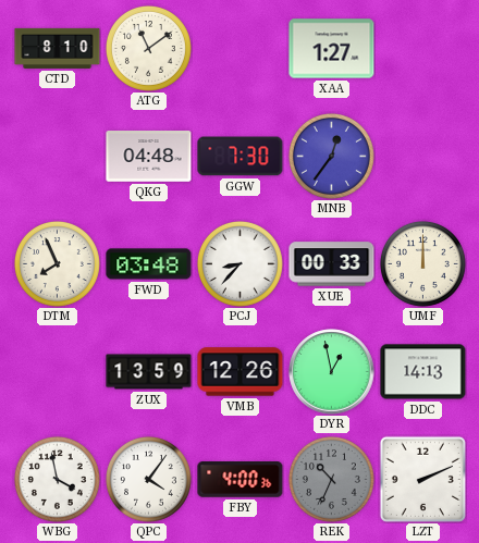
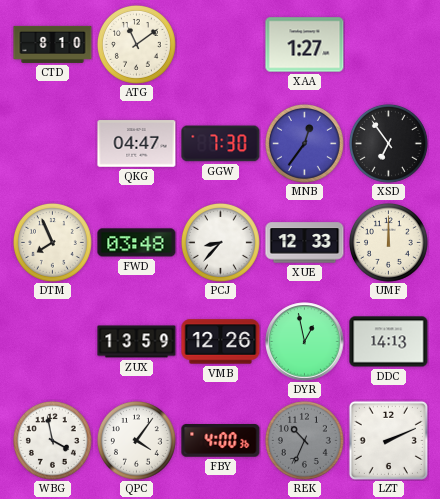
QKG: 04:48 -> 04:47
XSD: none -> 6:54
XUE: 00:33 -> 12:33
